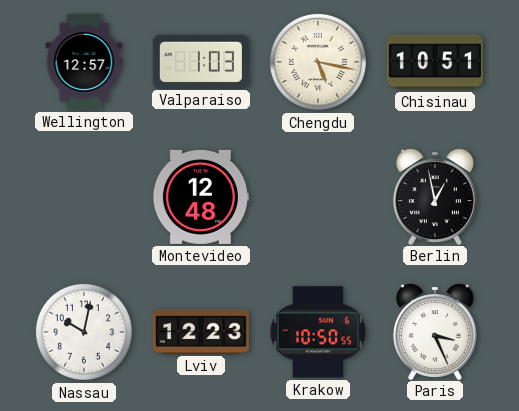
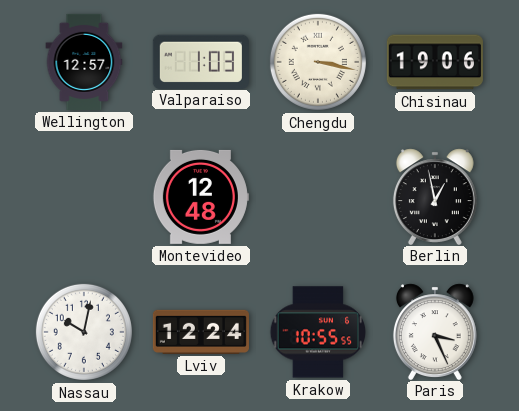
Chengdu: 5:17 -> 3:17
Chisinau: 10:51 -> 19:06
Lviv: 12:23 -> 12:24
Krakow: 10:50 -> 10:55
